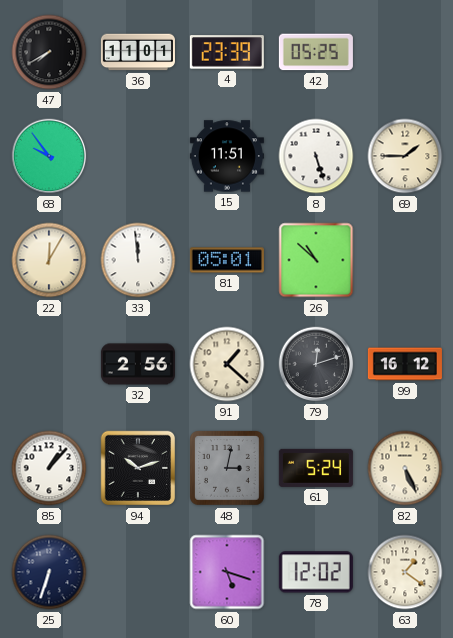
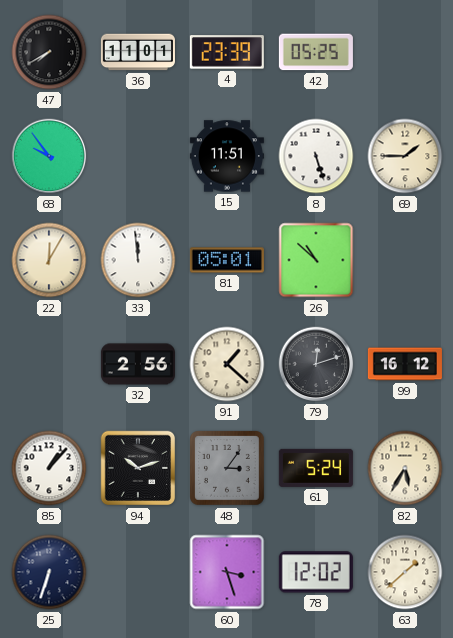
48: 3:02 -> 3:06
82: 5:26 -> 5:35
60: 5:18 -> 3:27
63: 1:21 -> 1:38
